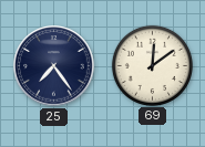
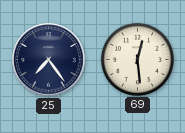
69: 12:09 -> 12:29
